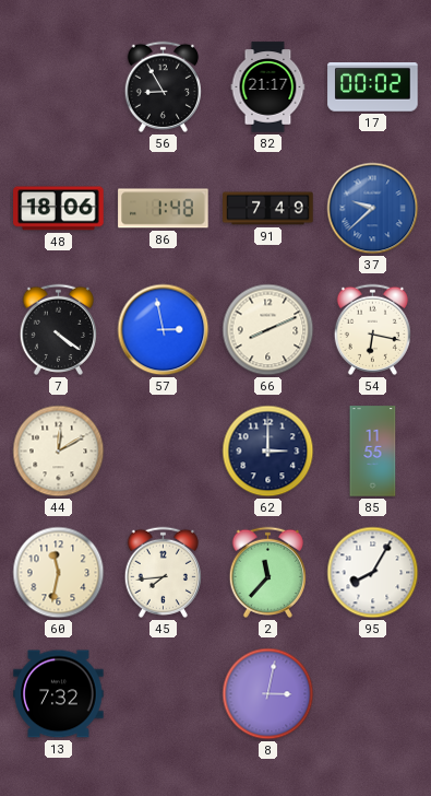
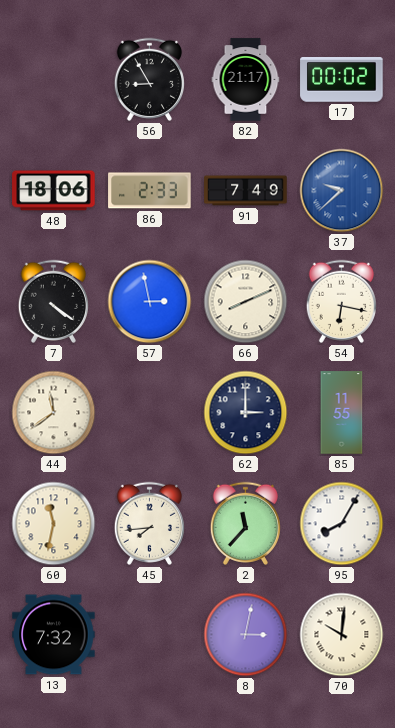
86: 1:48 -> 2:33
44: 12:10 -> 11:39
70: none -> 10:01
